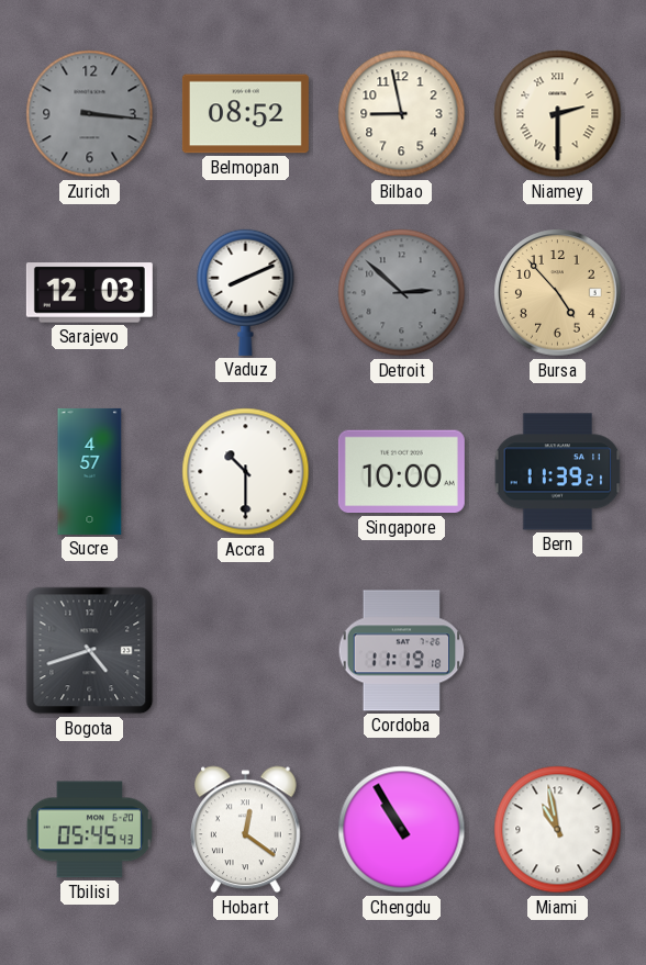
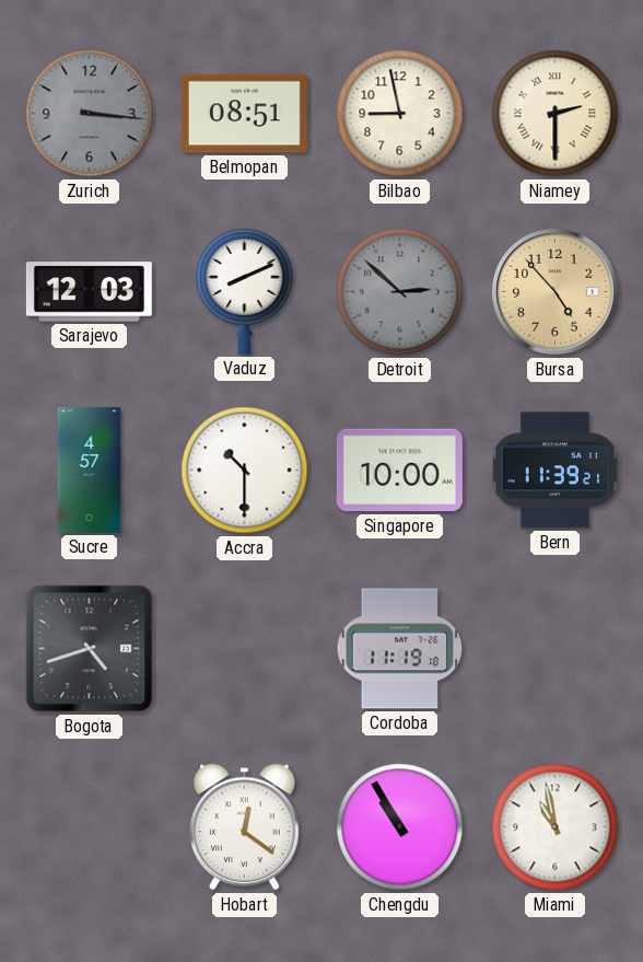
Belmopan: 08:52 -> 08:51
Tbilisi: 05:45 -> none
